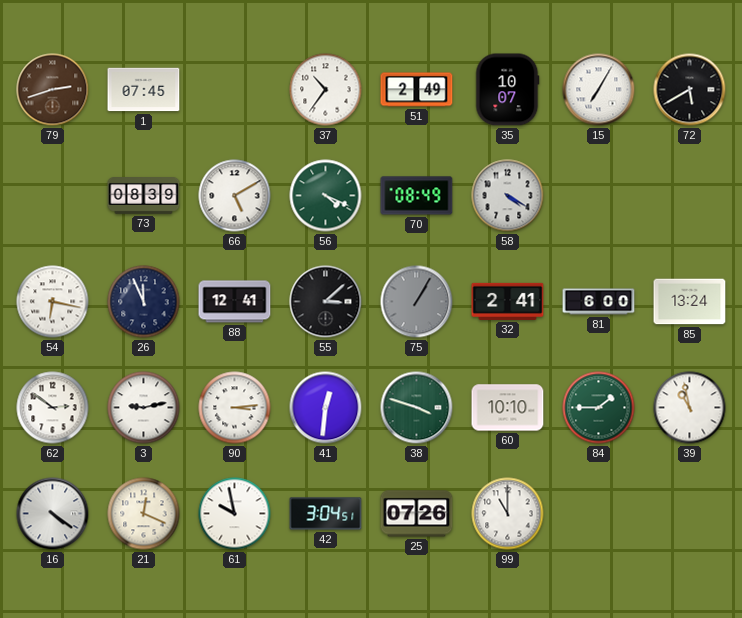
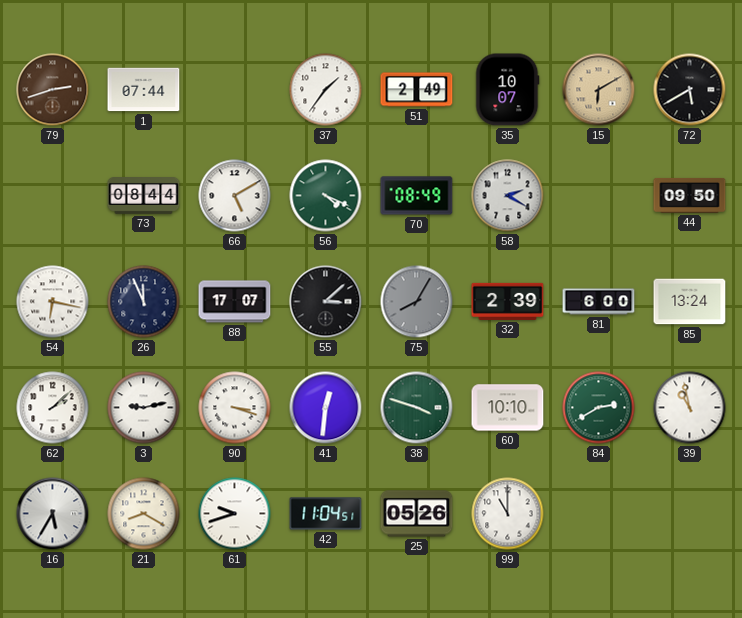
1: 07:45 -> 07:44
37: 10:36 -> 1:36
15: 7:05 -> 6:10
15 dial: white -> champagne
73: 08:39 -> 08:44
58: 4:20 -> 2:20
44: none -> 09:50
88: 12:41 -> 17:07
75: 1:05 -> 8:05
32: 2:41 -> 2:39
62: 2:51 -> 2:08
90: 3:14 -> 3:18
84: 1:45 -> 2:40
16: 4:21 -> 5:35
21: 12:19 -> 8:20
61: 9:58 -> 9:42
42: 3:04 -> 11:04
25: 07:26 -> 05:26
